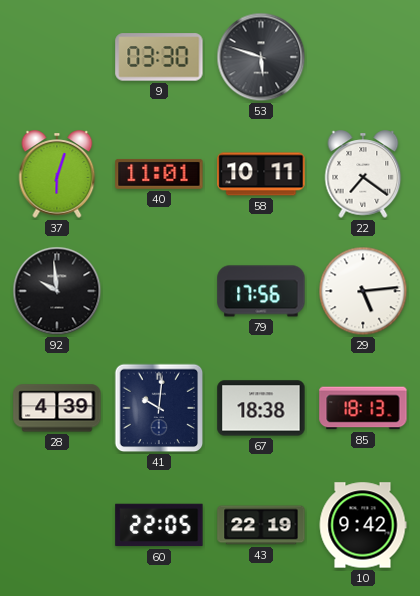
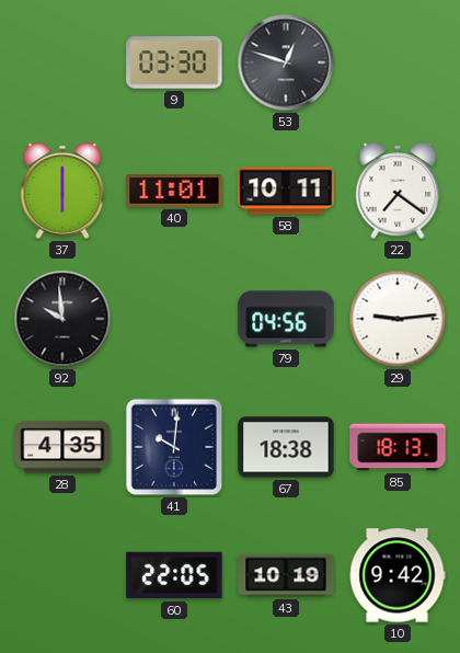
53: 5:48 -> 12:48
37: 6:03 -> 6:00
79: 17:56 -> 04:56
29: 5:14 -> 9:14
28: 4:39 -> 4:35
43: 22:19 -> 10:19
